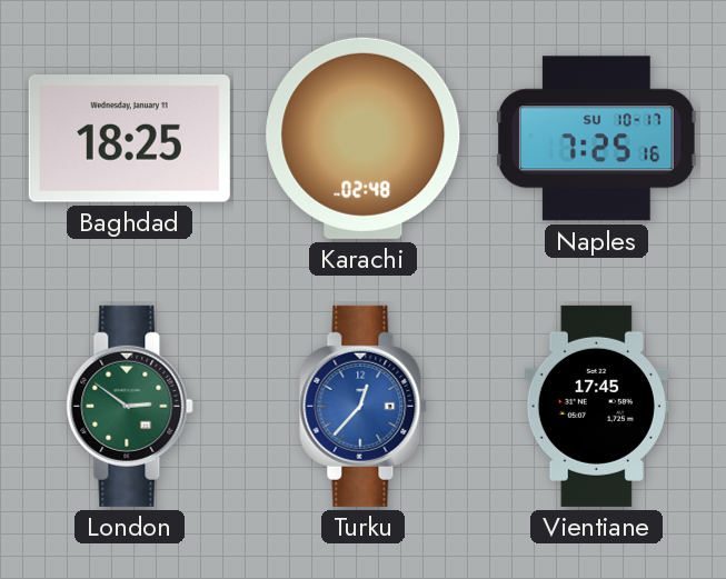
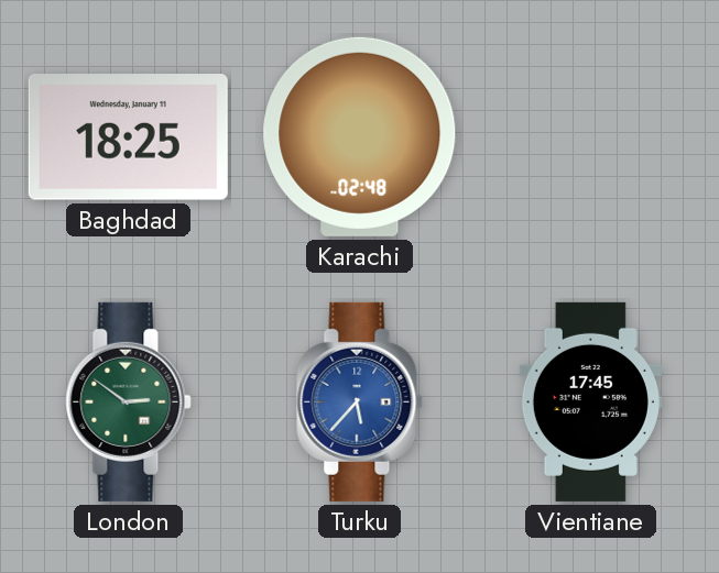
Naples: 7:25 -> none
Turku: 12:37 -> 5:37
